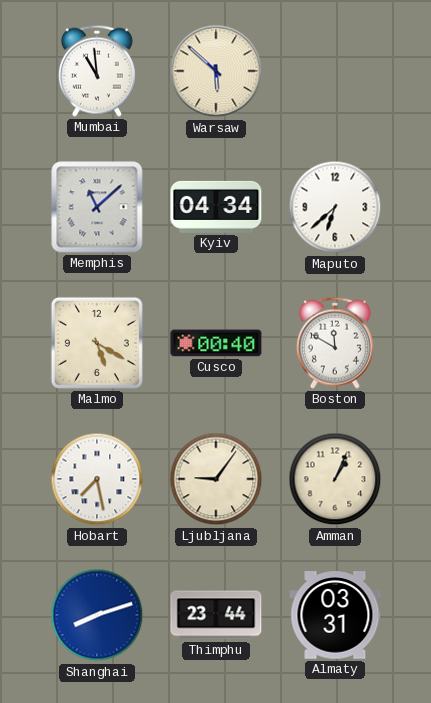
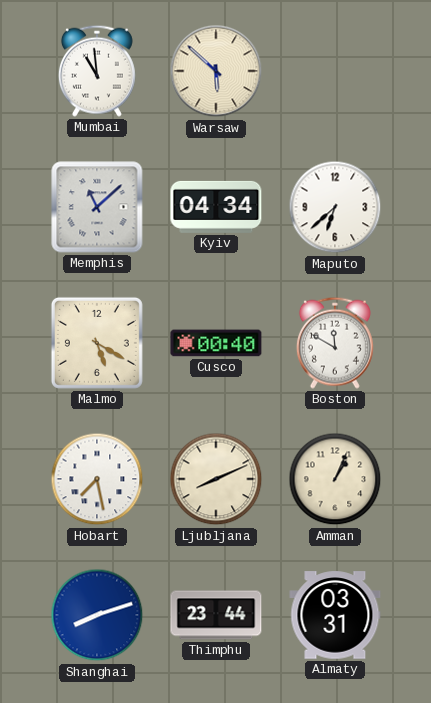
Ljubljana: 9:06 -> 8:11
